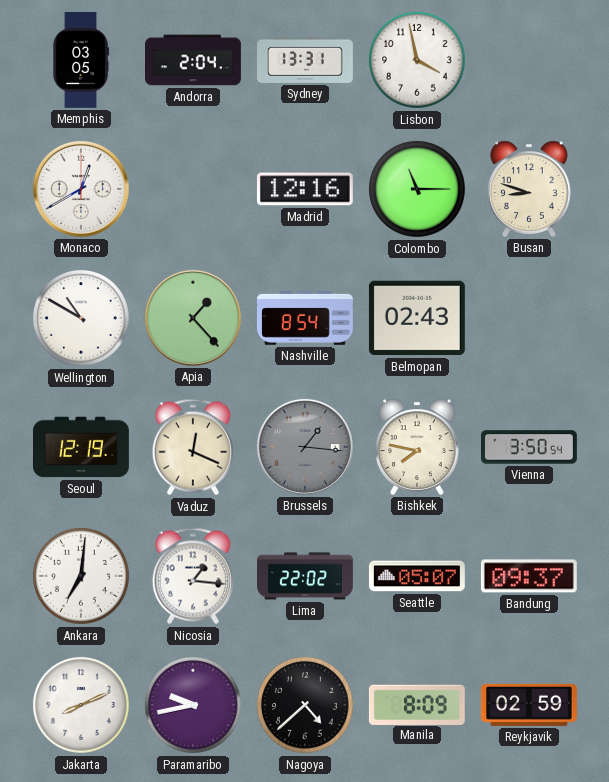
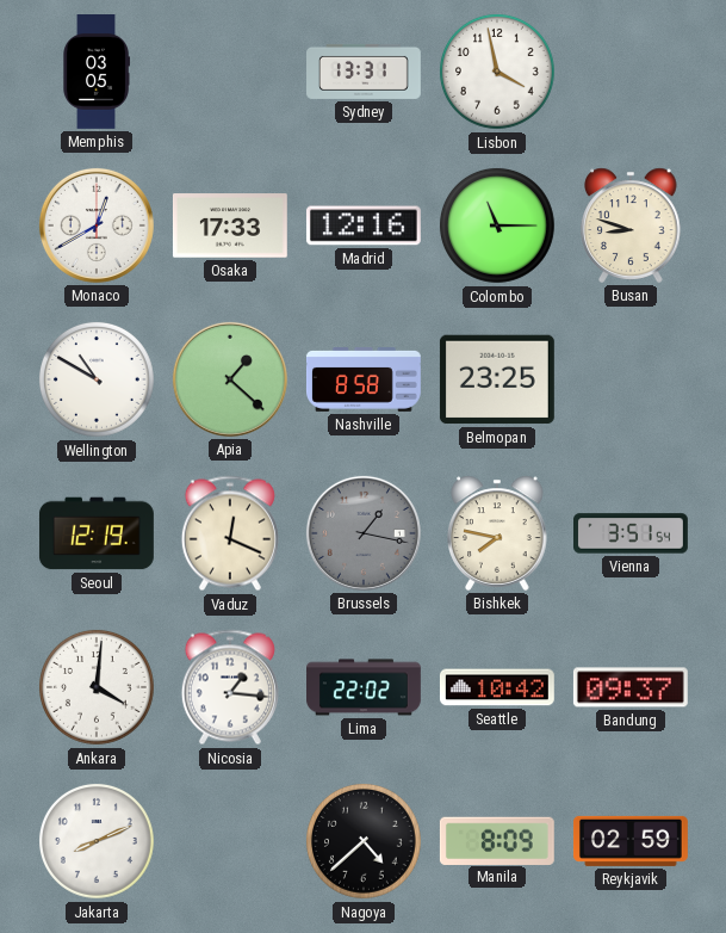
Andorra: 2:04 -> none
Osaka: none -> 17:33
Apia: 1:23 -> 1:22
Nashville: 8:54 -> 8:58
Belmopan: 02:43 -> 23:25
Brussels: 1:16 -> 1:17
Vienna: 3:50 -> 3:51
Ankara: 7:01 -> 4:01
Seattle: 05:07 -> 10:42
Paramaribo: 9:43 -> none
